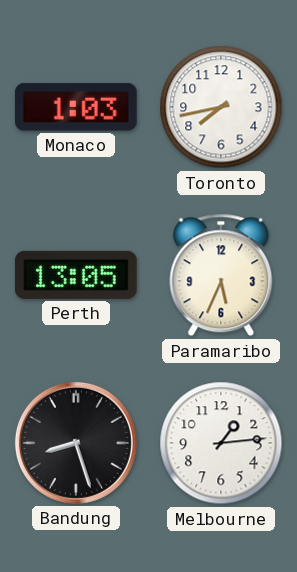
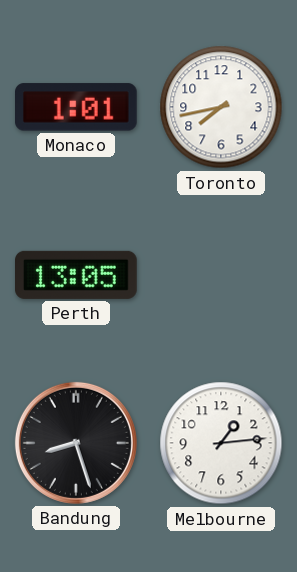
Monaco: 1:03 -> 1:01
Paramaribo: 5:34 -> none
